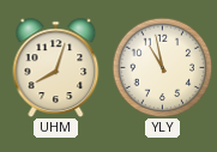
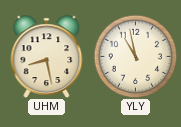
UHM: 8:03 -> 8:28
